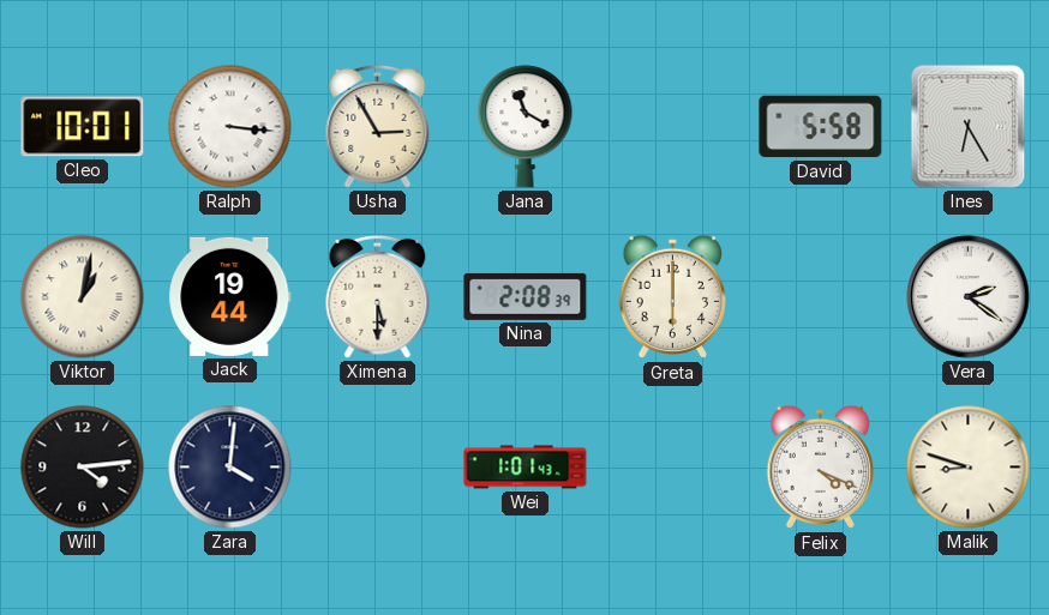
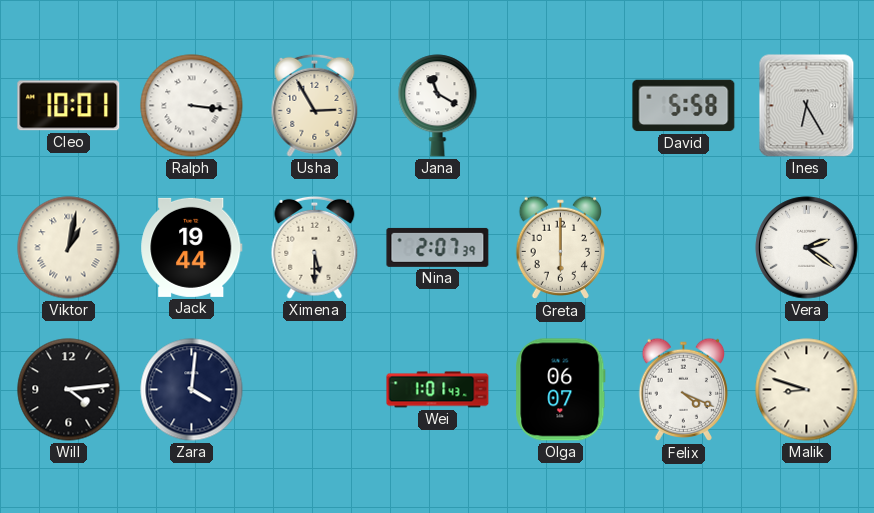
Nina: 2:08 -> 2:07
Olga: none -> 06:07
